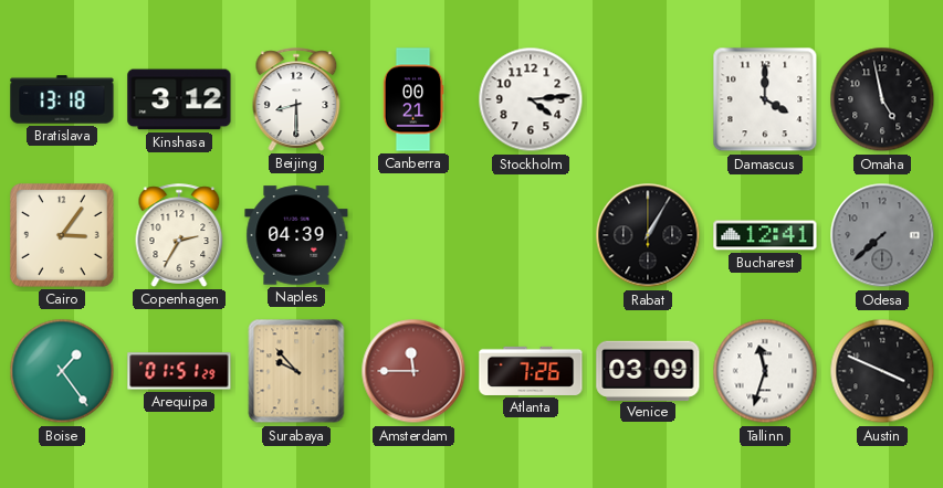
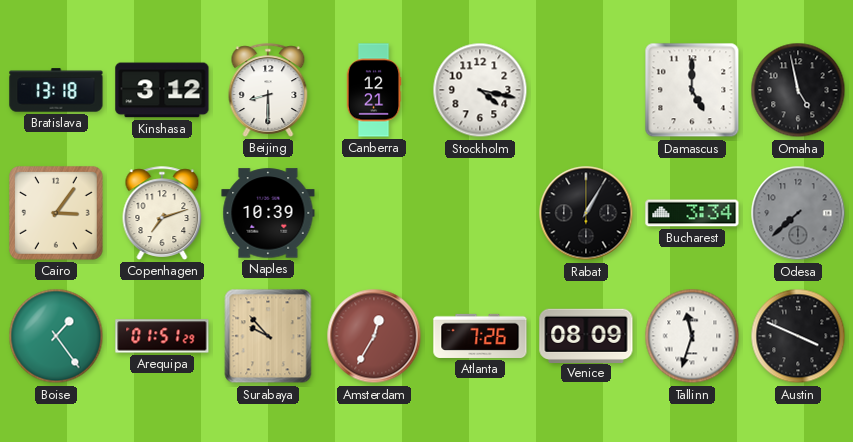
Canberra: 00:21 -> 12:21
Stockholm: 4:14 -> 4:17
Damascus: 4:00 -> 5:00
Copenhagen: 2:35 -> 7:12
Naples: 04:39 -> 10:39
Bucharest: 12:41 -> 3:34
Amsterdam: 11:45 -> 12:35
Venice: 03:09 -> 08:09
